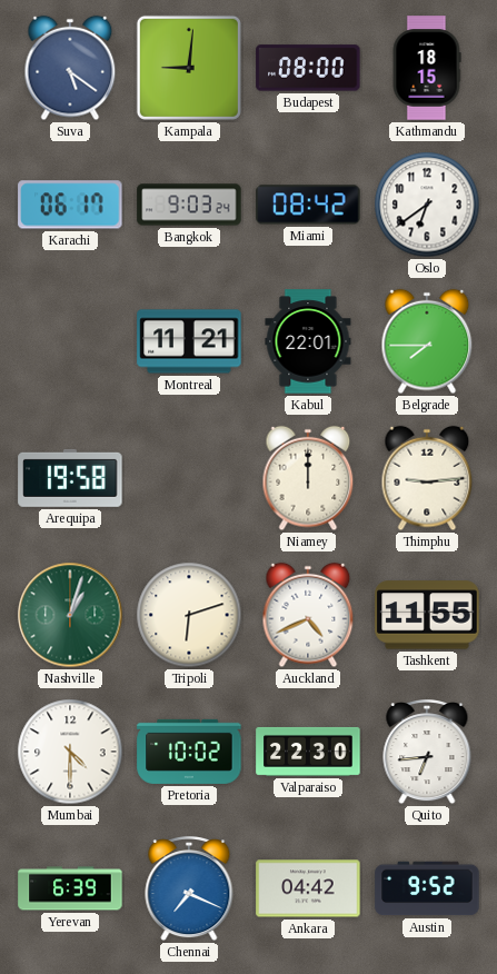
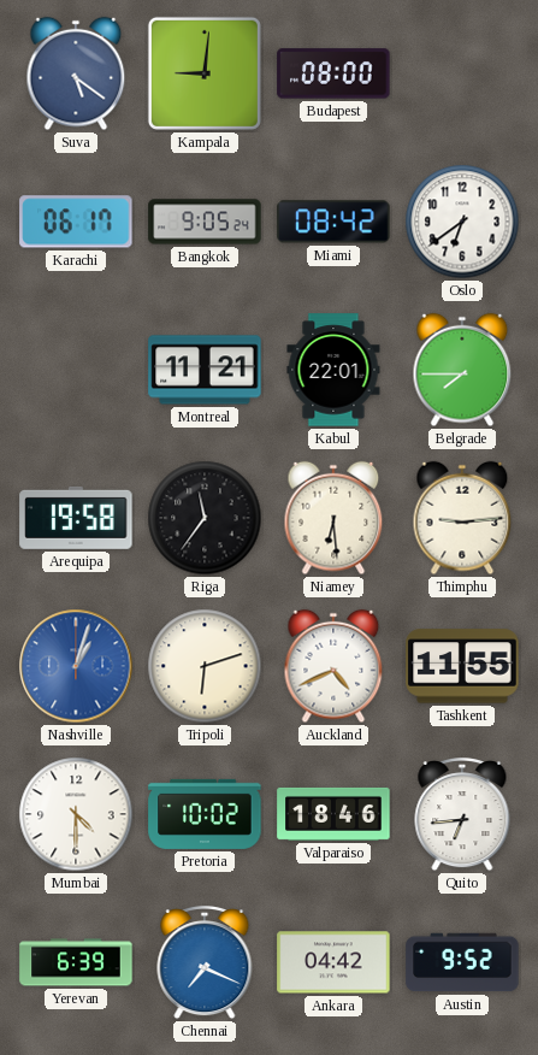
Kathmandu: 18:15 -> none
Bangkok: 9:03 -> 9:05
Riga: none -> 11:36
Niamey: 12:00 -> 6:29
Nashville dial: green -> blue
Valparaiso: 22:30 -> 18:46
